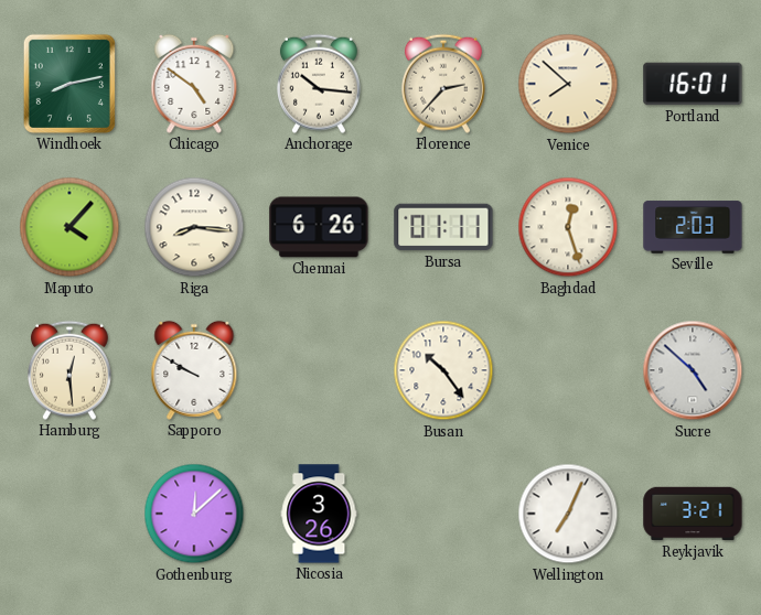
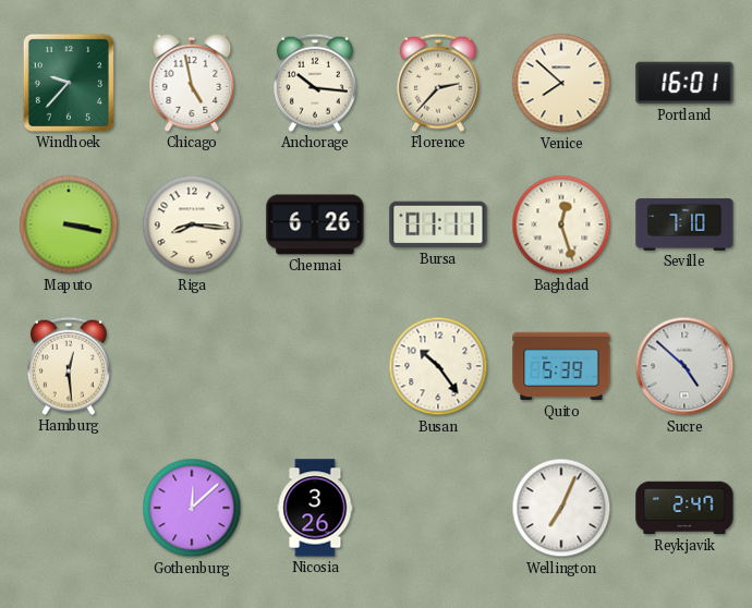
Windhoek: 8:13 -> 9:37
Chicago: 4:51 -> 4:58
Maputo: 4:07 -> 3:17
Seville: 2:03 -> 7:10
Sapporo: 9:50 -> none
Quito: none -> 5:39
Reykjavik: 3:21 -> 2:47
